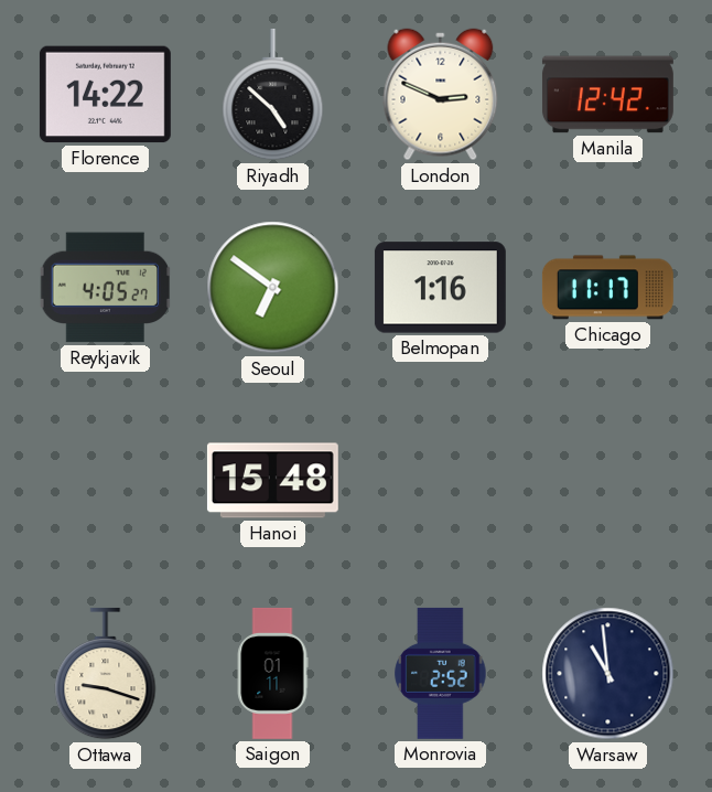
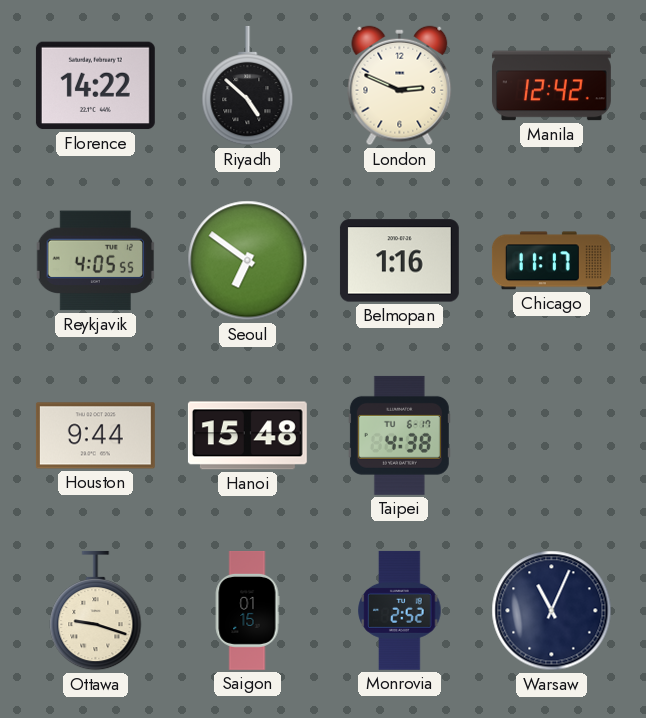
Reykjavik: 4:05:27 -> 4:05:55
Houston: none -> 9:44
Taipei: none -> 4:38
Saigon: 01:11 -> 01:15
Warsaw: 10:59 -> 11:04
